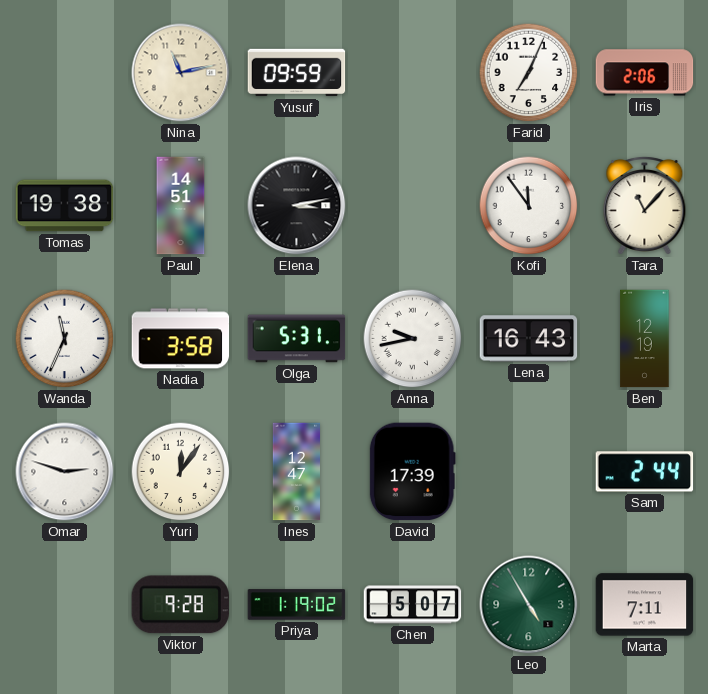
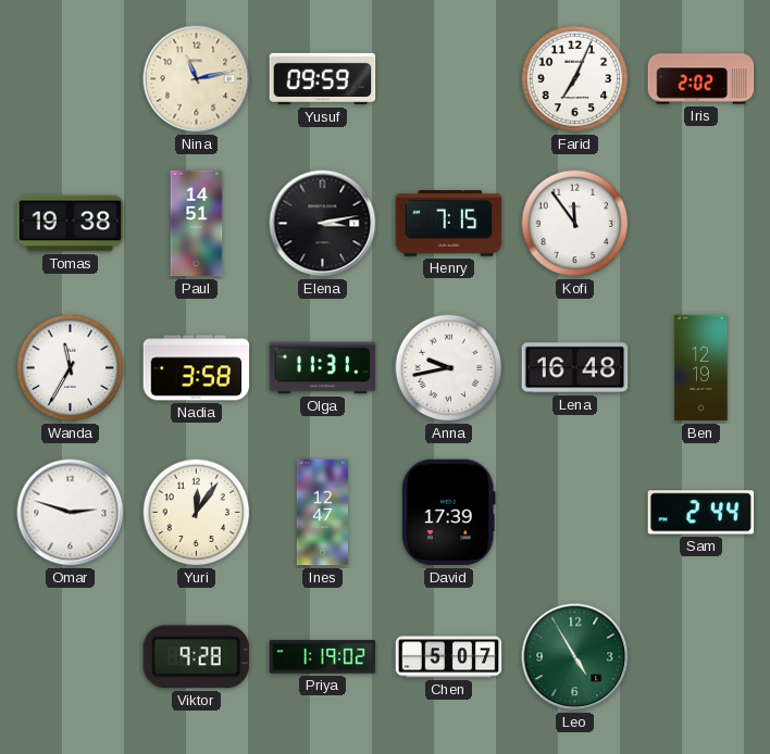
Iris: 2:06 -> 2:02
Henry: none -> 7:15
Tara: 11:07 -> none
Wanda: 11:34 -> 11:35
Olga: 5:31 -> 11:31
Lena: 16:43 -> 16:48
Marta: 7:11 -> none
